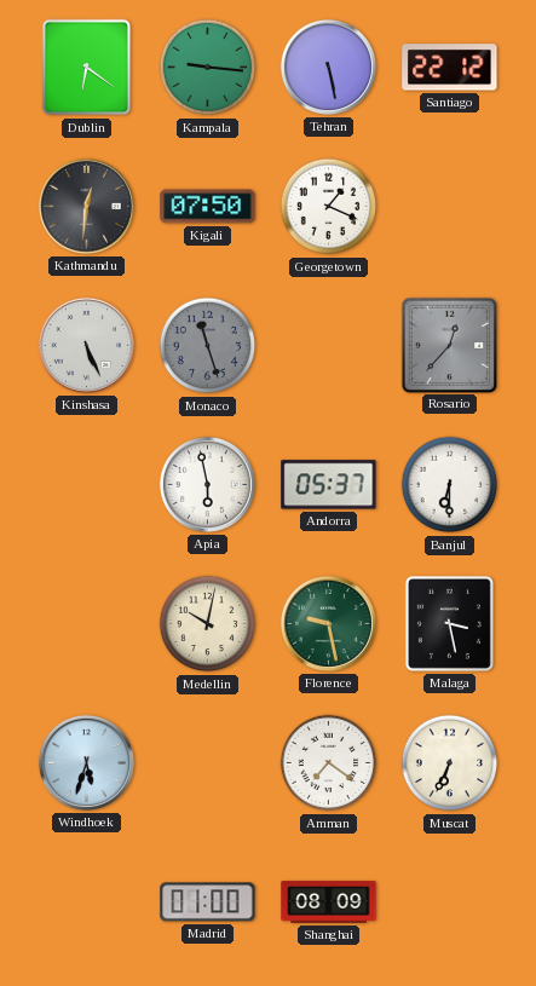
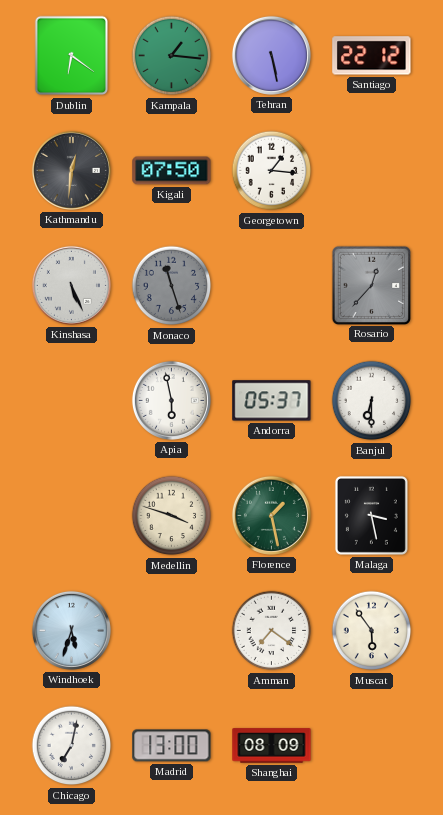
Kampala: 9:16 -> 1:16
Georgetown: 1:19 -> 1:16
Medellin: 10:02 -> 3:48
Florence: 9:28 -> 1:28
Muscat: 6:34 -> 5:54
Chicago: none -> 7:02
Madrid: 01:00 -> 13:00
